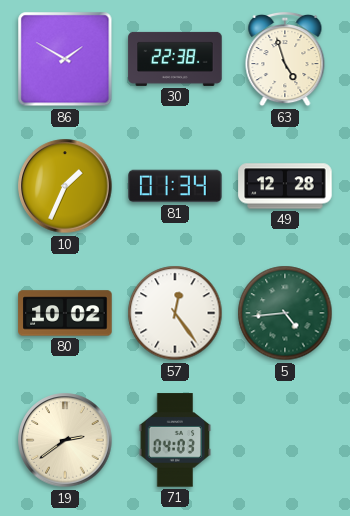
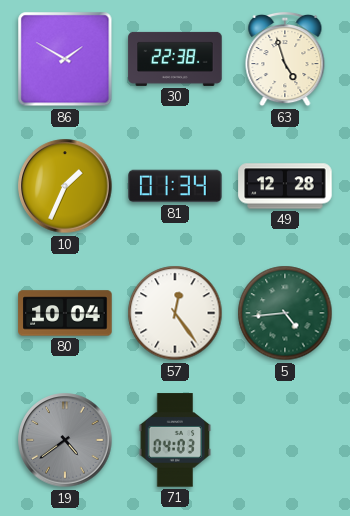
80: 10:02 -> 10:04
19: 2:39 -> 4:39
19 dial: cream -> grey
